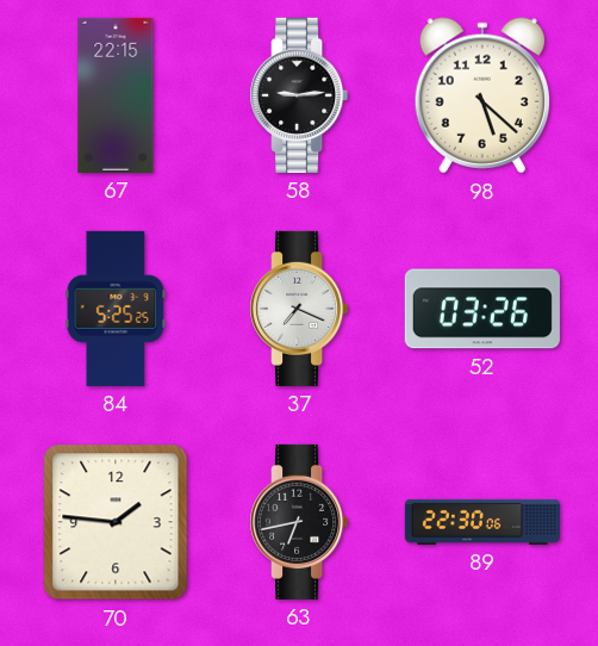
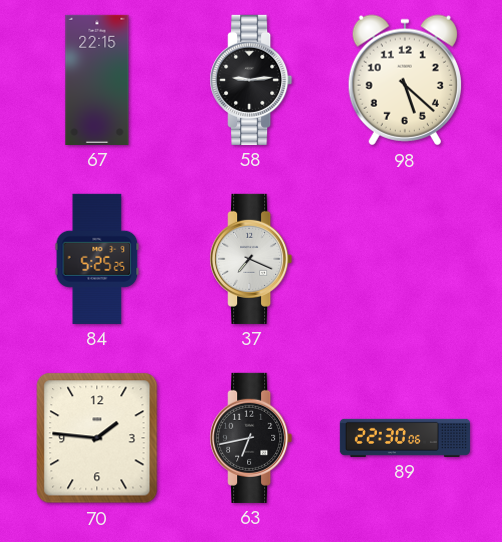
52: 03:26 -> none
